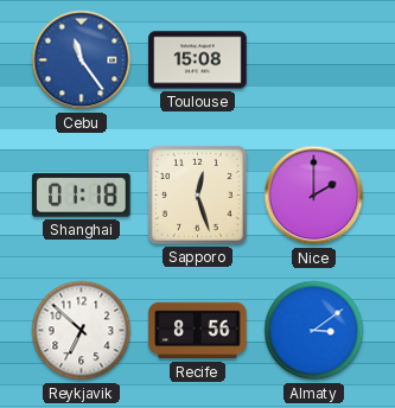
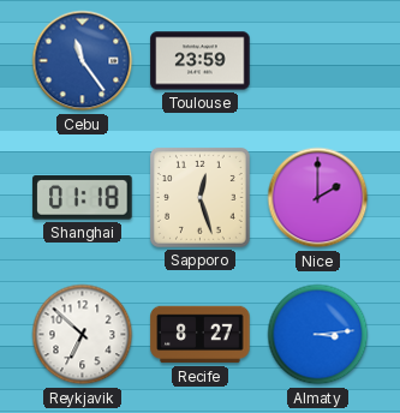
Toulouse: 15:08 -> 23:59
Recife: 8:56 -> 8:27
Almaty: 3:09 -> 3:14
